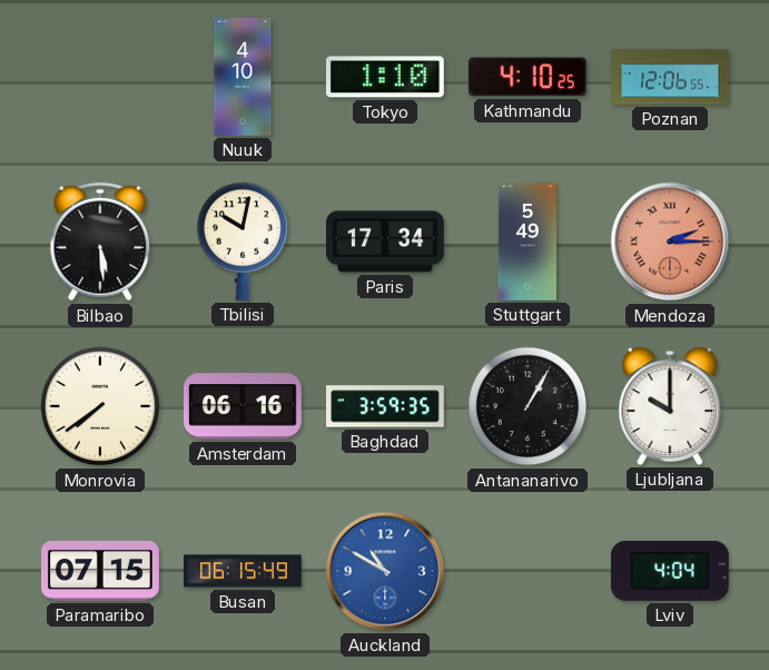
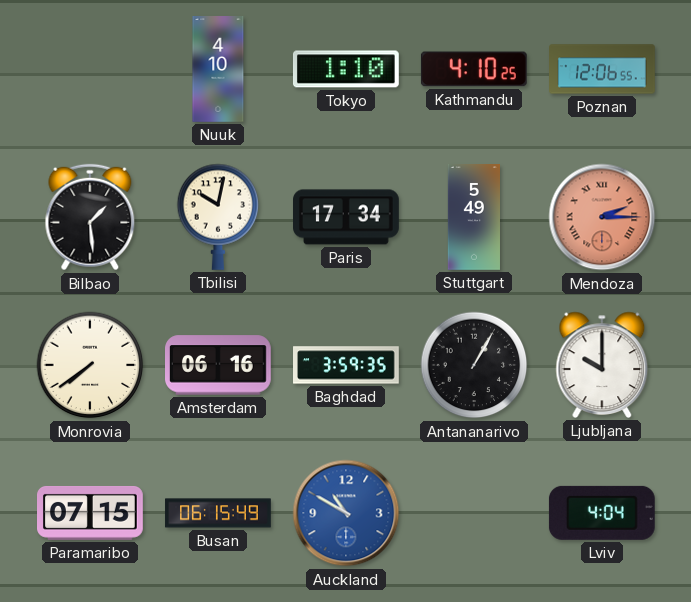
Bilbao: 5:29 -> 1:29
